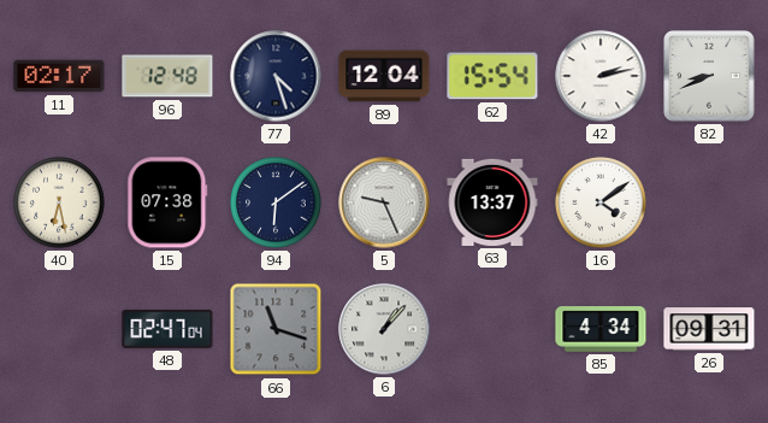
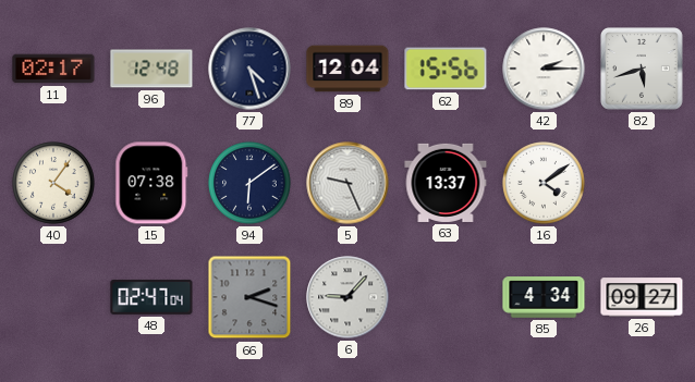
62: 15:54 -> 15:56
42: 2:13 -> 2:15
82: 8:41 -> 5:42
40: 6:28 -> 4:06
66: 11:18 -> 2:18
6: 1:07 -> 9:07
26: 09:31 -> 09:27
